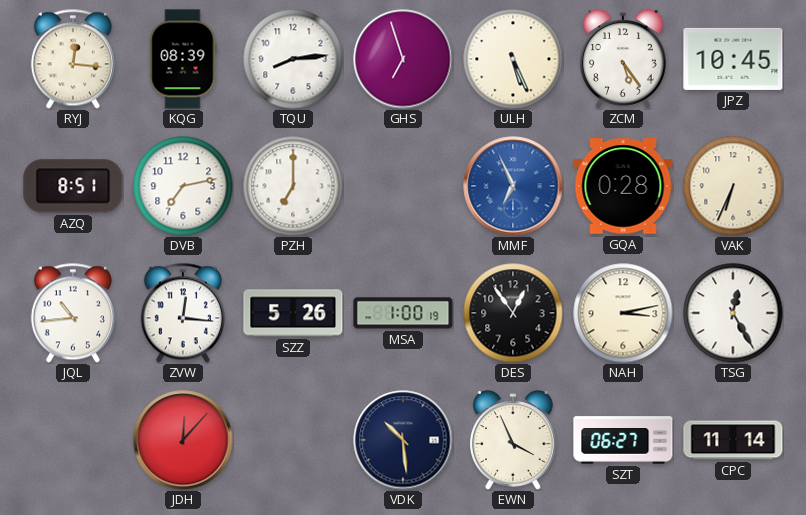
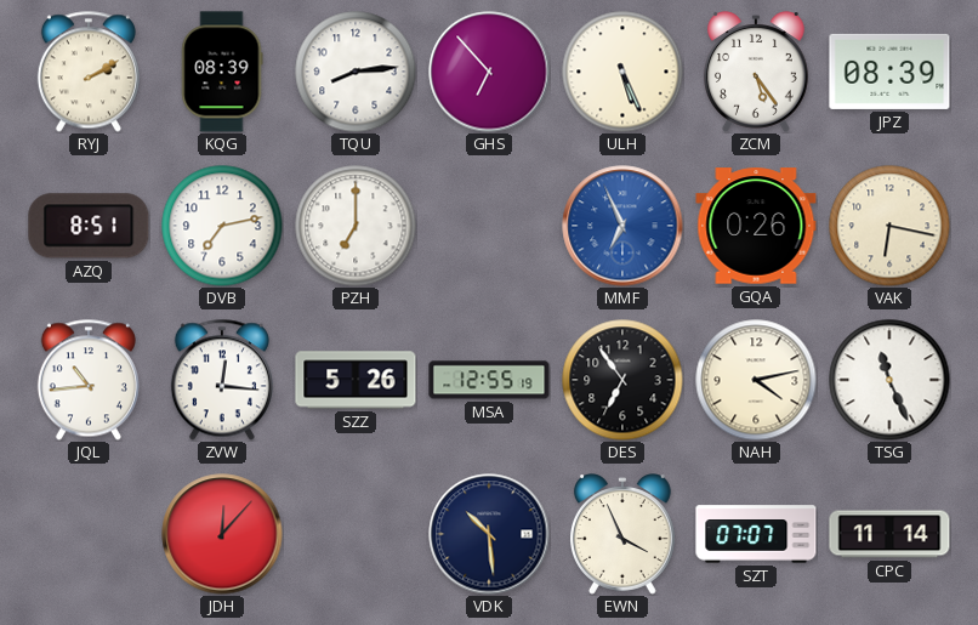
RYJ: 12:16 -> 2:10
GHS: 6:57 -> 6:53
JPZ: 10:45 -> 08:39
GQA: 0:28 -> 0:26
VAK: 6:34 -> 6:17
MSA: 1:00 -> 12:55
DES: 12:54 -> 6:54
NAH: 3:13 -> 4:13
TSG: 12:25 -> 11:26
SZT: 06:27 -> 07:07
